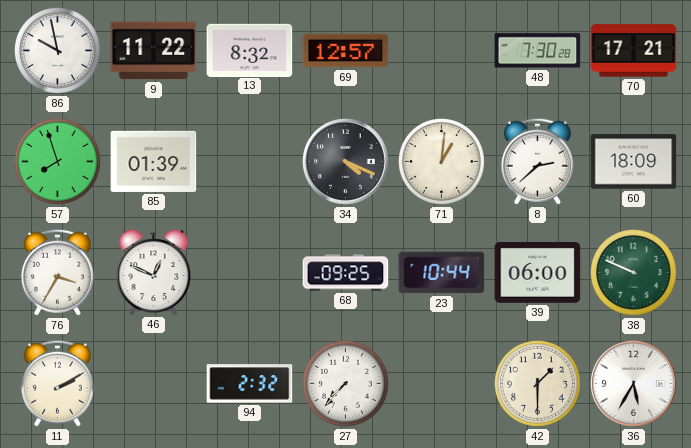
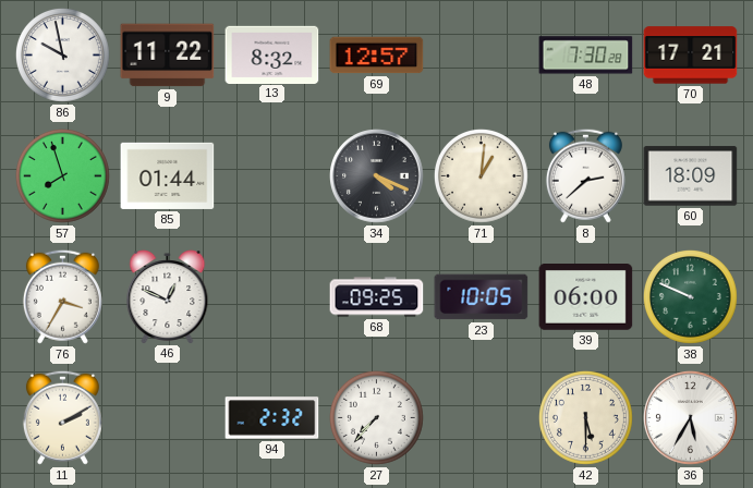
85: 01:39 -> 01:44
23: 10:44 -> 10:05
42: 1:30 -> 5:30
